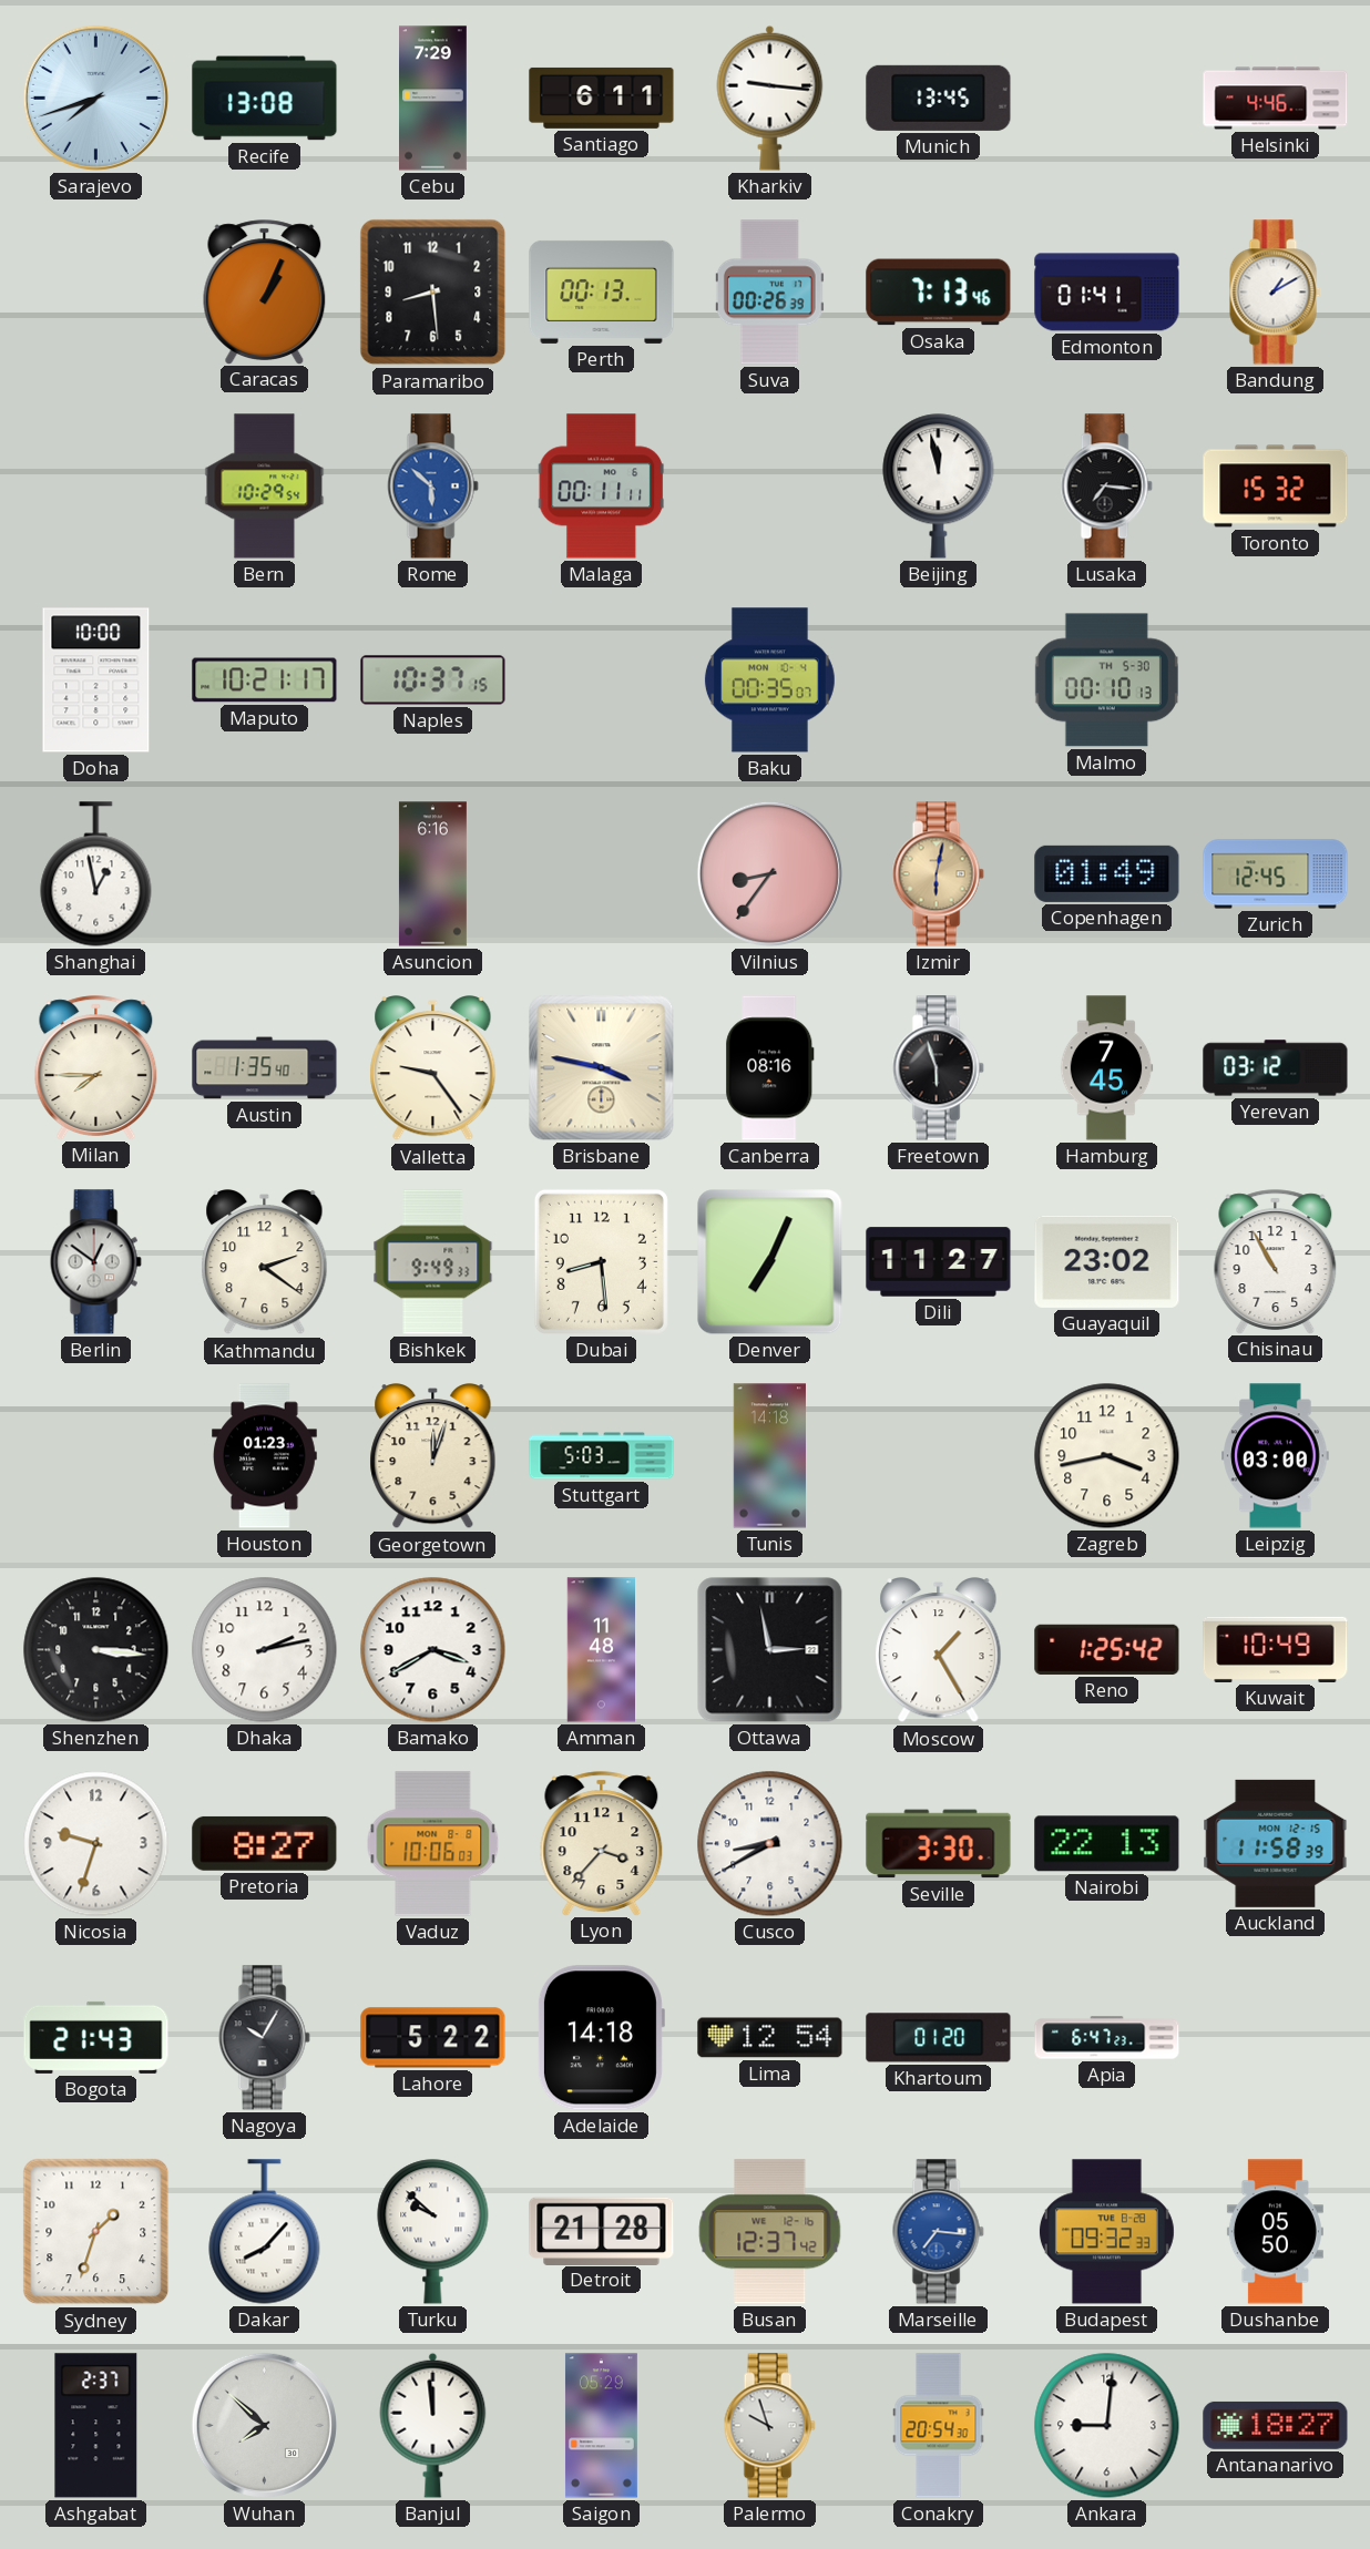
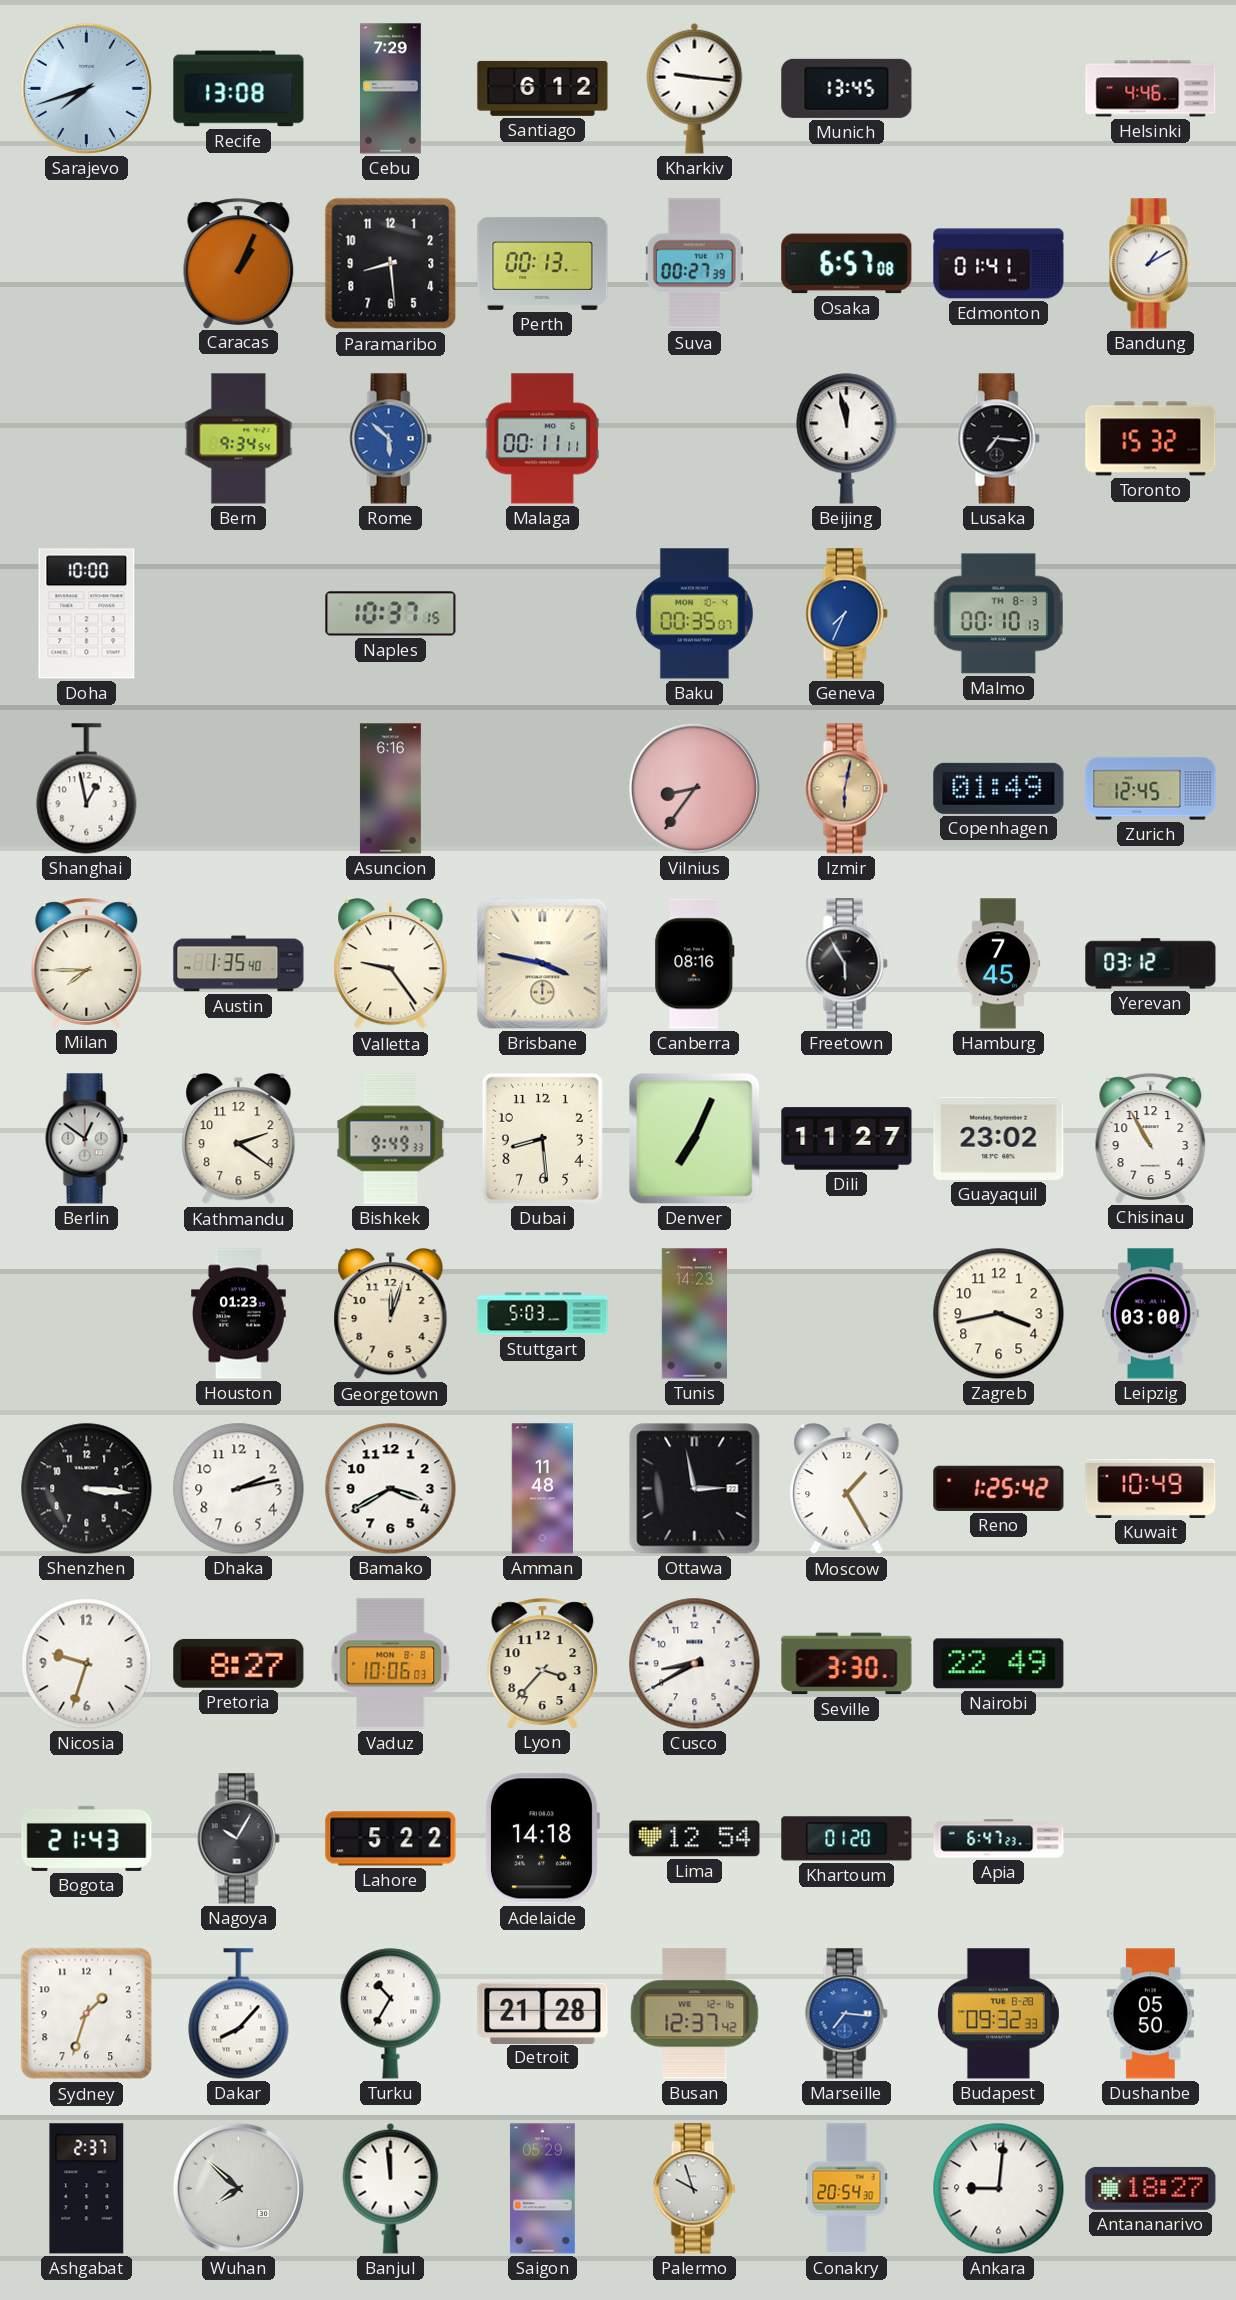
Santiago: 6:11 -> 6:12
Suva: 00:26 -> 00:27
Osaka: 7:13 -> 6:57
Bern: 10:29 -> 9:34
Maputo: 10:21 -> none
Geneva: none -> 7:34
Malmo date: TH 5-30 -> TH 8-3
Freetown: 5:57 -> 5:55
Tunis: 14:18 -> 14:23
Nairobi: 22:13 -> 22:49
Auckland: 11:58 -> none
Turku: 9:52 -> 10:35
